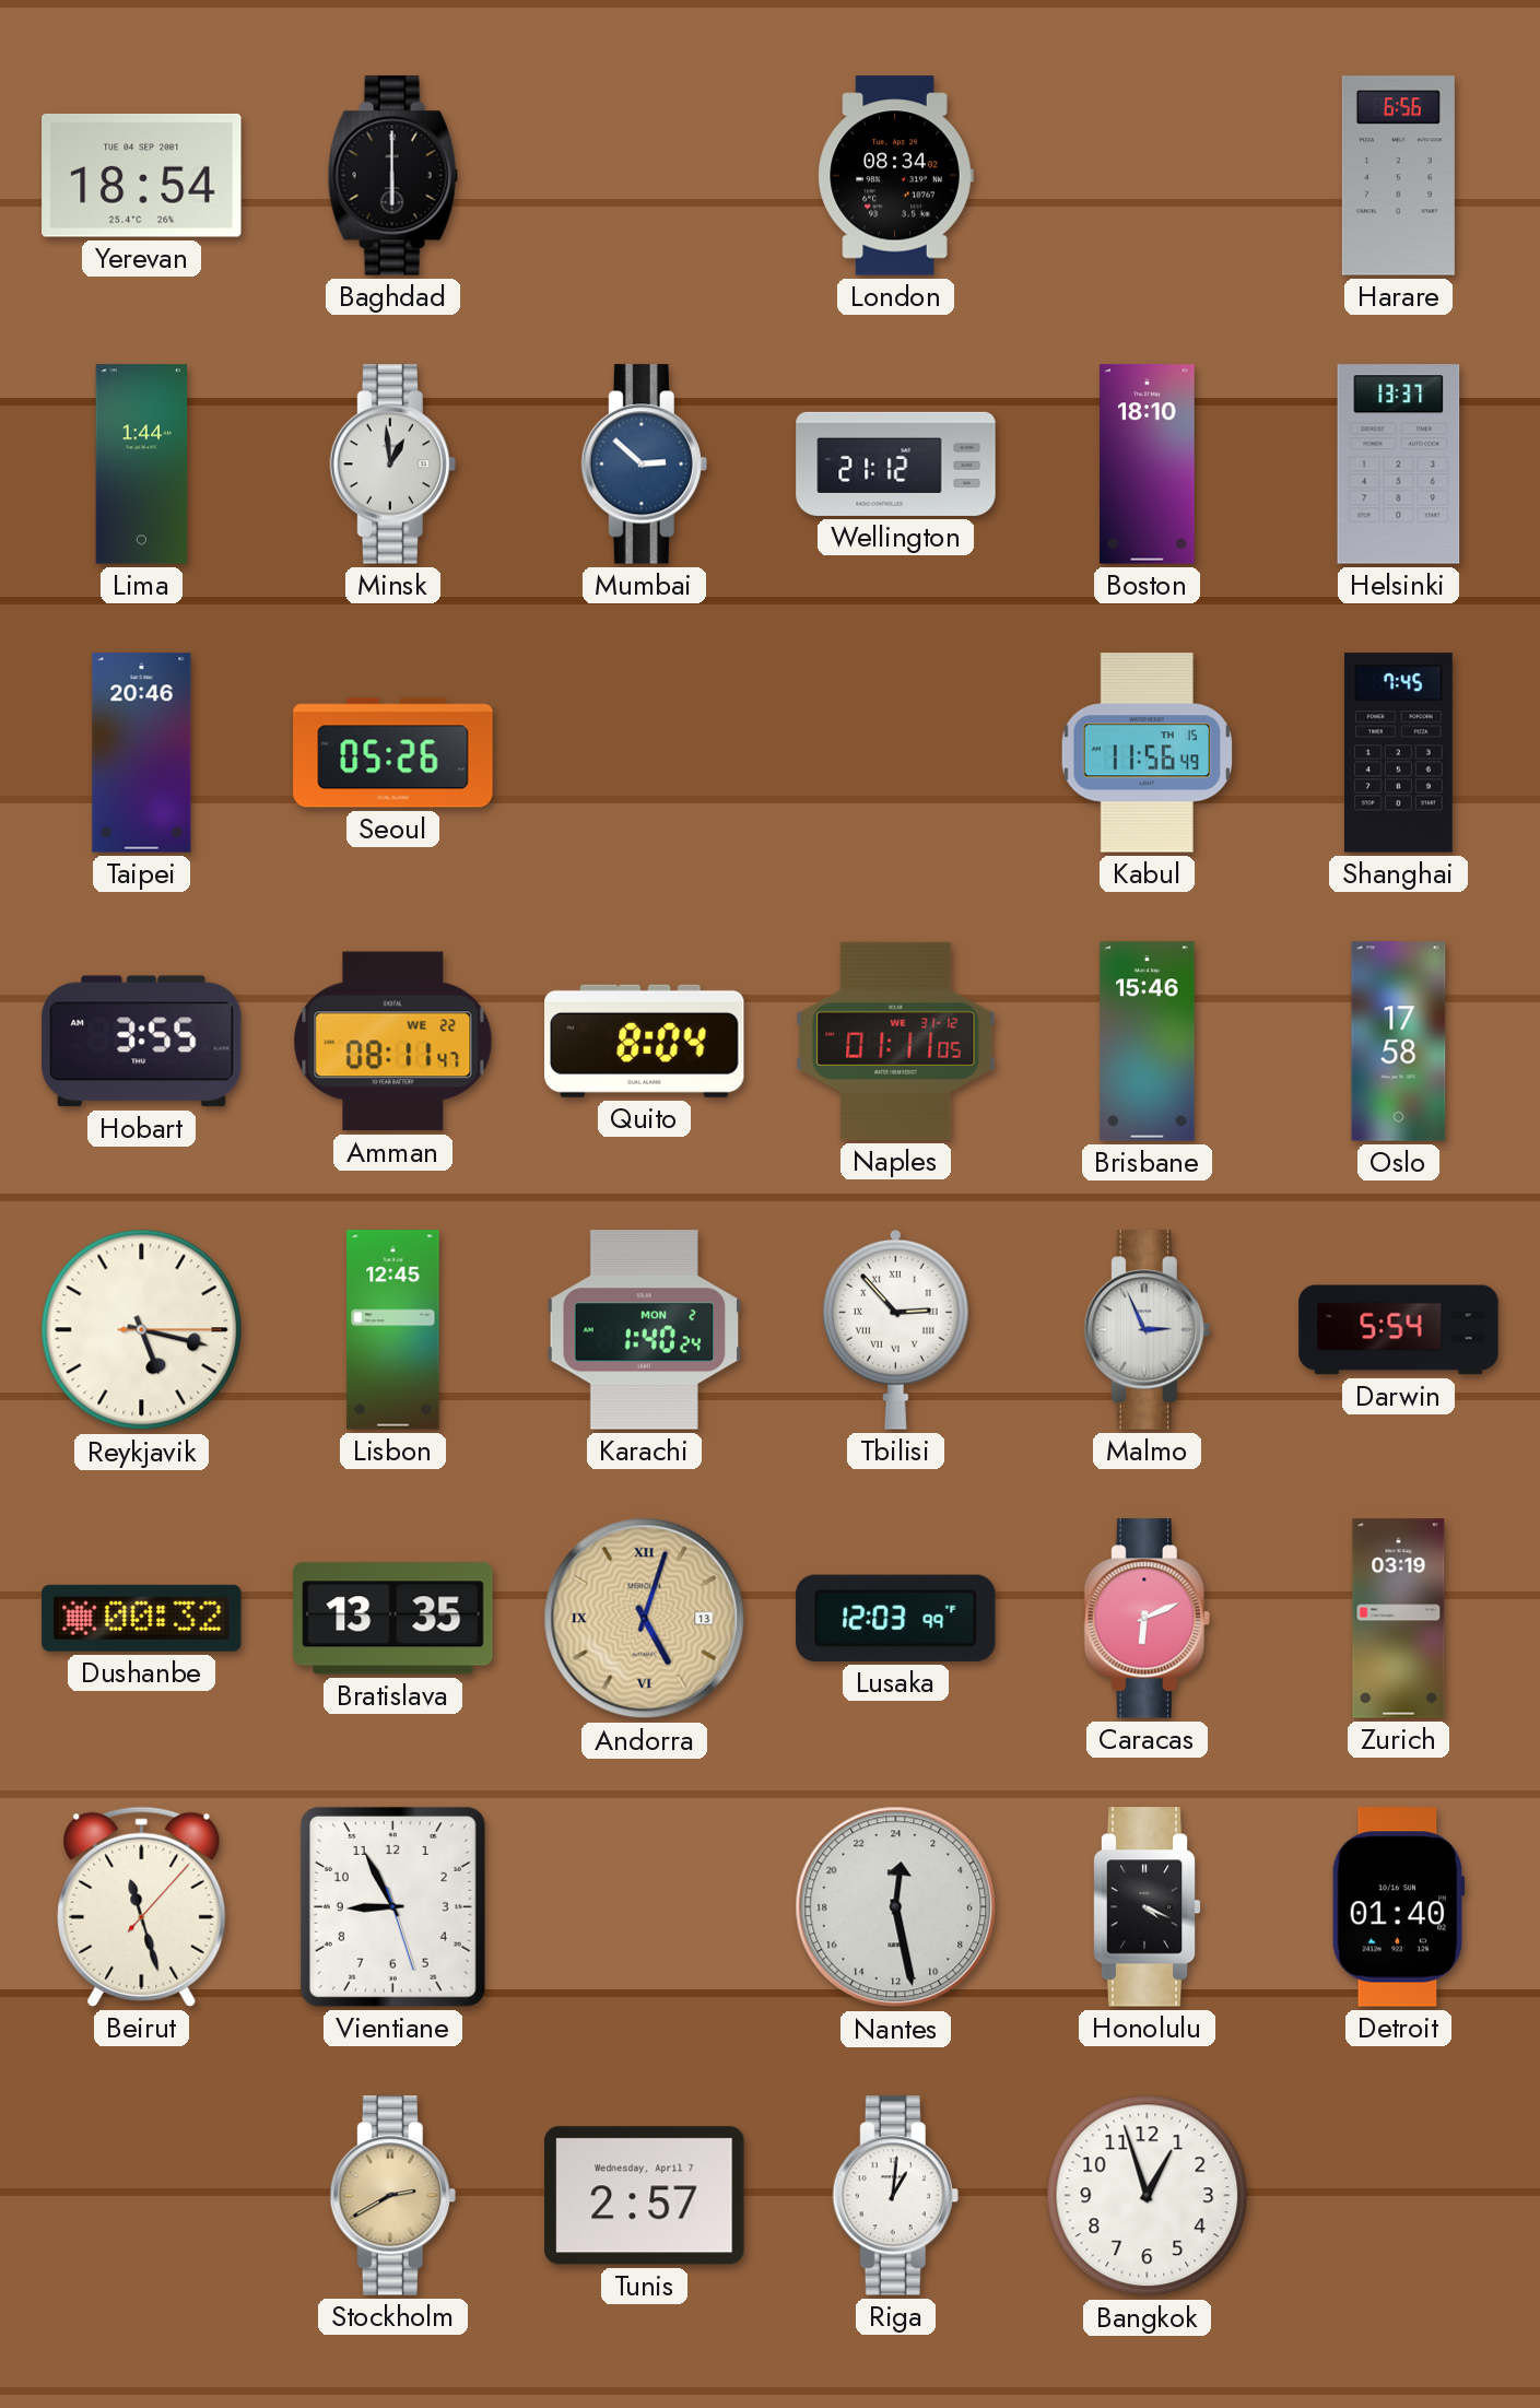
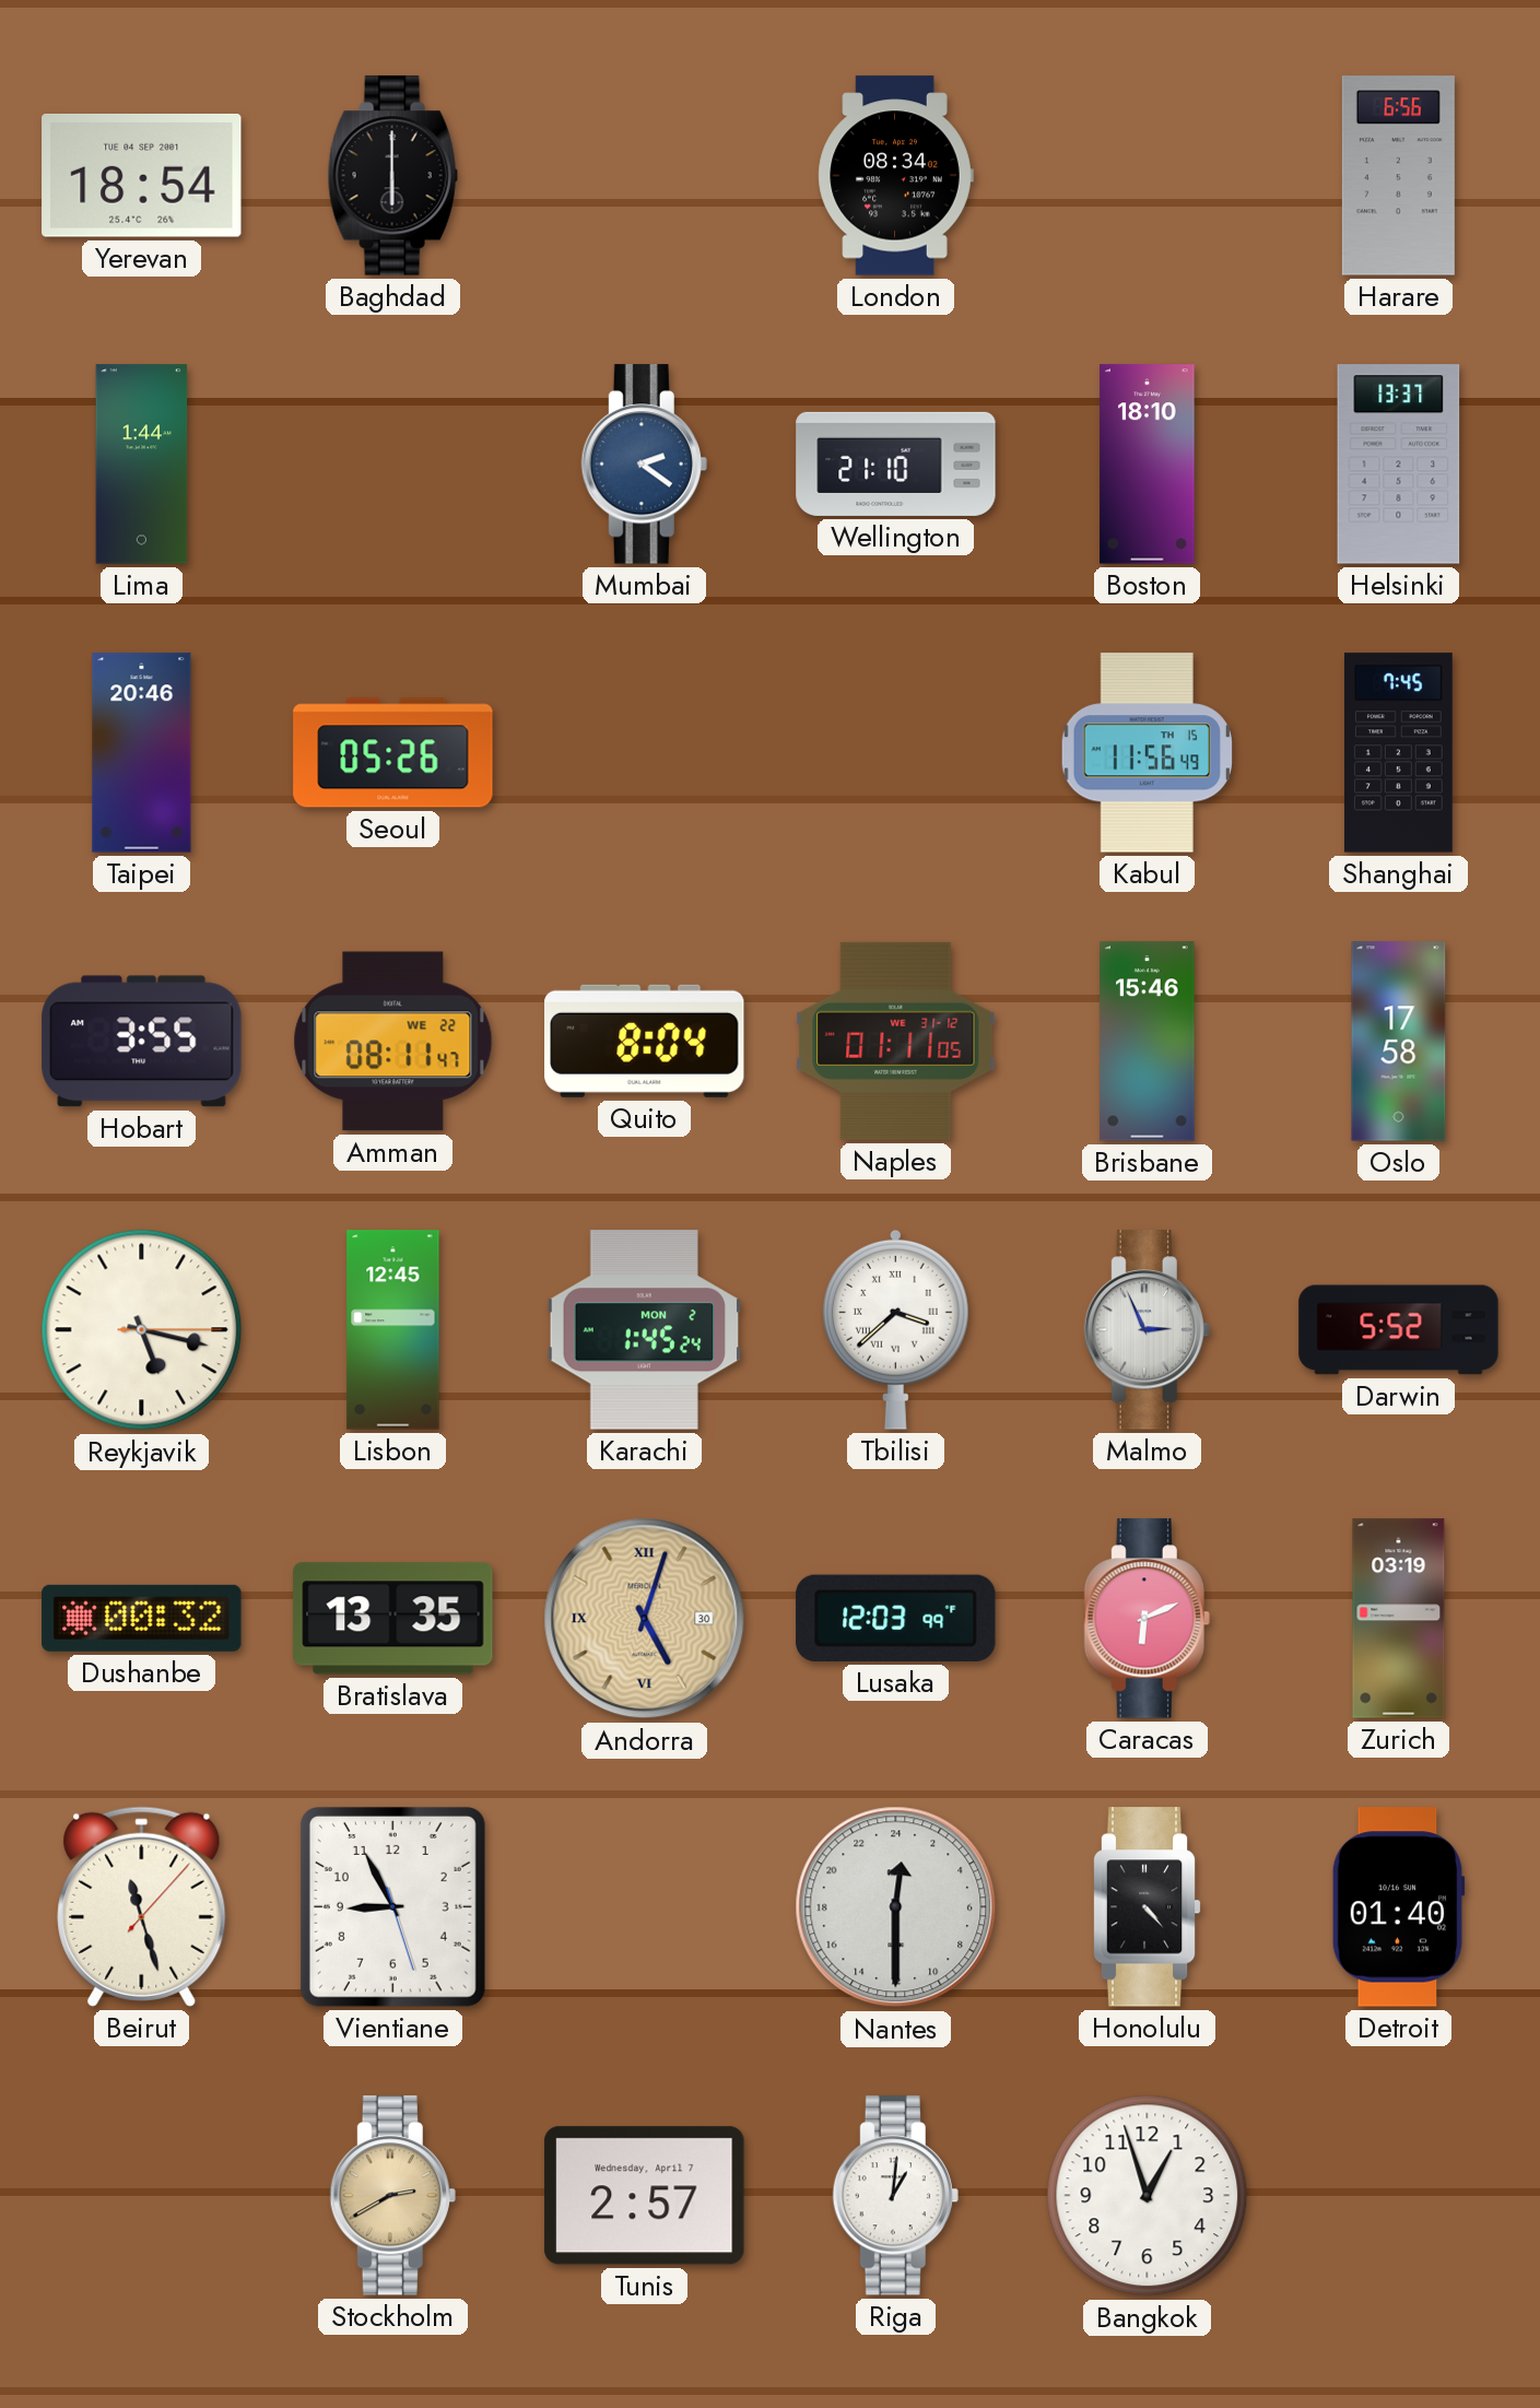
Minsk: 12:59 -> none
Mumbai: 2:52 -> 2:21
Wellington: 21:12 -> 21:10
Karachi: 1:40 -> 1:45
Tbilisi: 2:53 -> 3:38
Darwin: 5:54 -> 5:52
Andorra date: 13 -> 30
Nantes: 0:28 -> 0:30
Honolulu: 4:19 -> 4:23
